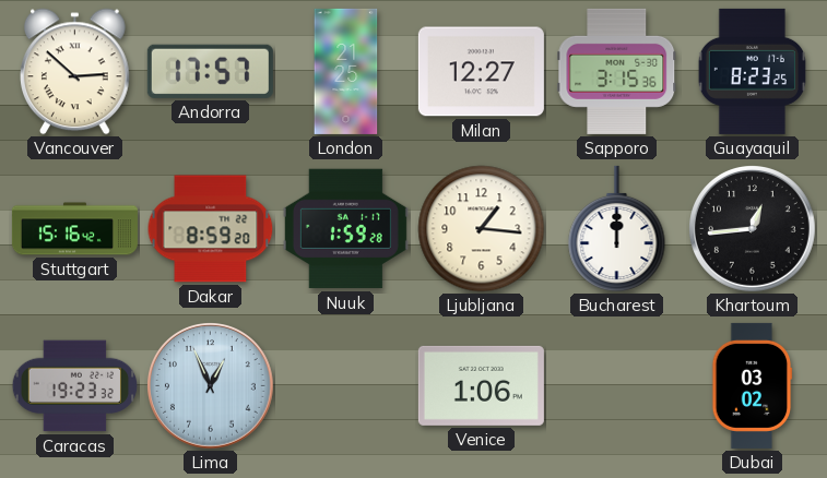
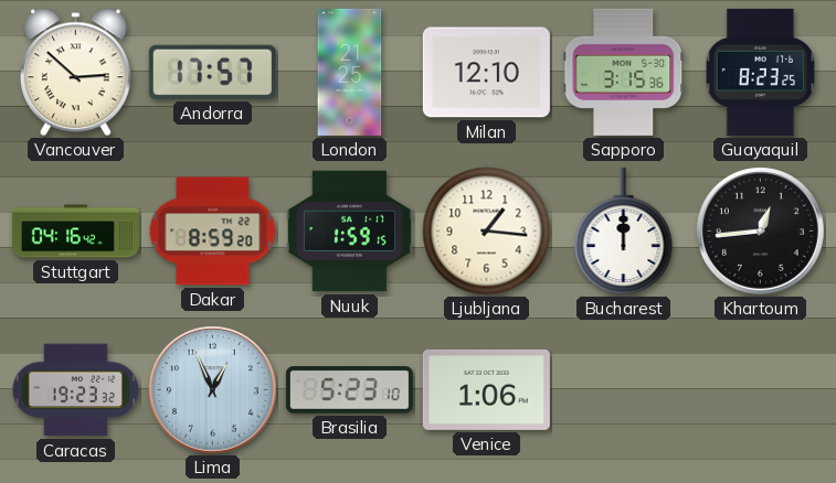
Milan: 12:27 -> 12:10
Stuttgart: 15:16 -> 04:16
Nuuk: 1:59:28 -> 1:59:15
Brasilia: none -> 5:23
Dubai: 03:02 -> none
